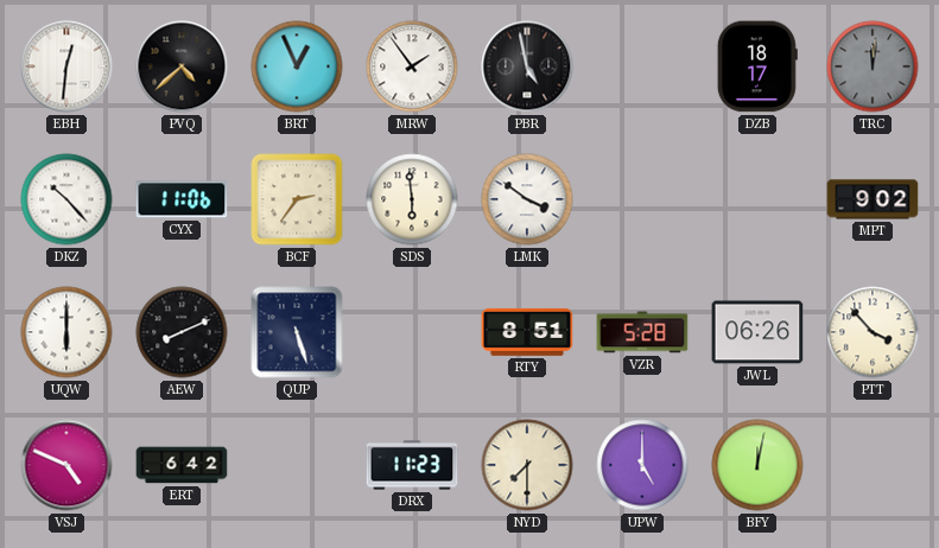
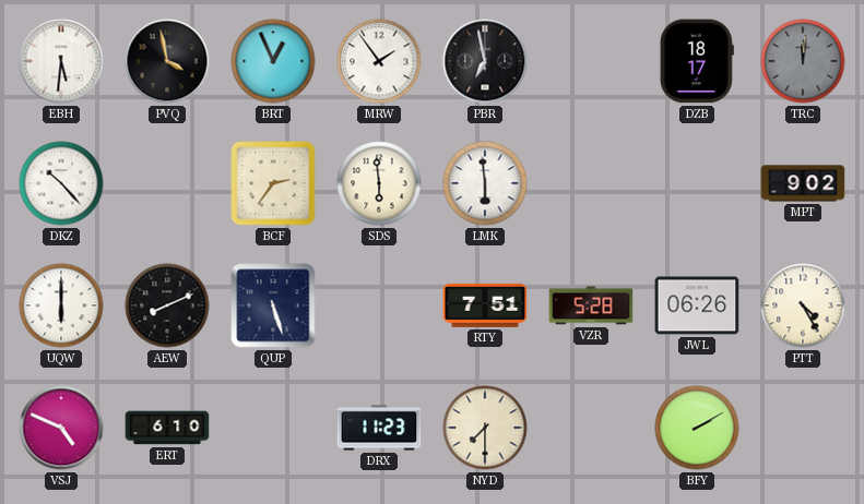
EBH: 12:31 -> 5:31
PVQ: 4:38 -> 3:58
PBR: 4:58 -> 6:58
CYX: 11:06 -> none
LMK: 3:51 -> 5:59
RTY: 8:51 -> 7:51
PTT: 3:53 -> 4:25
ERT: 6:42 -> 6:10
UPW: 5:00 -> none
BFY: 12:02 -> 2:10
